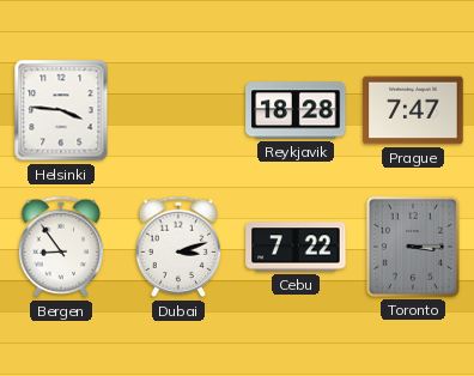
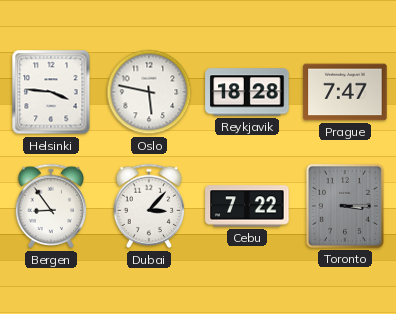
Oslo: none -> 5:47
Dubai: 3:12 -> 3:07
